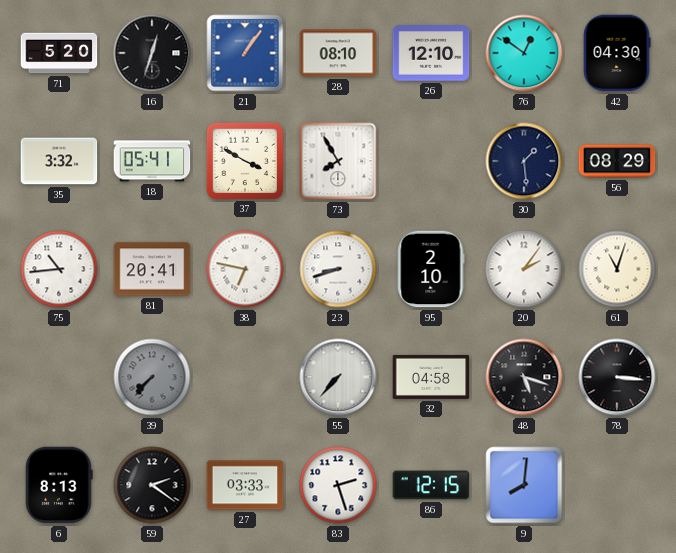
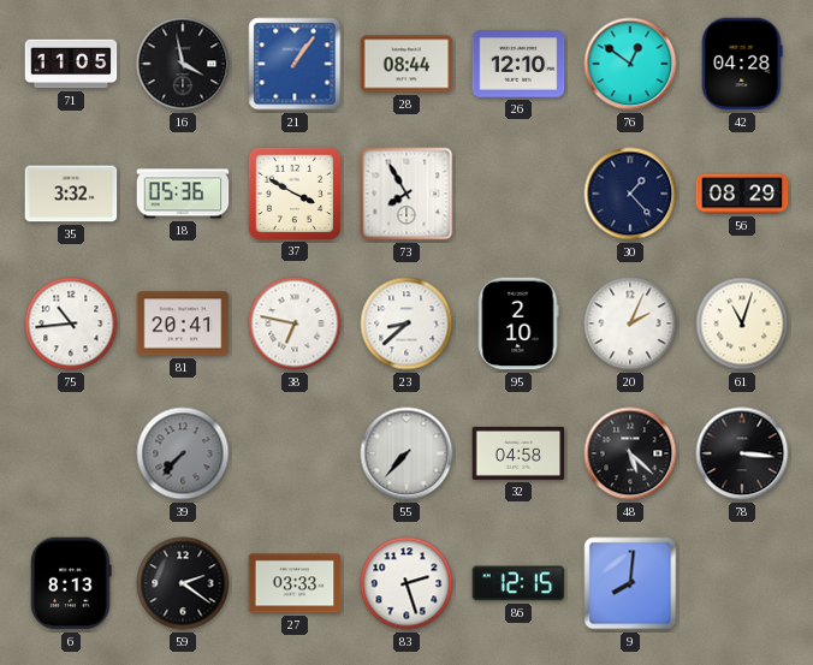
71: 5:20 -> 11:05
16: 12:33 -> 3:58
28: 08:10 -> 08:44
42: 04:30 -> 04:28
18: 05:41 -> 05:36
30: 1:29 -> 1:23
23: 8:42 -> 8:38
20: 2:06 -> 2:04
48: 5:18 -> 5:22
